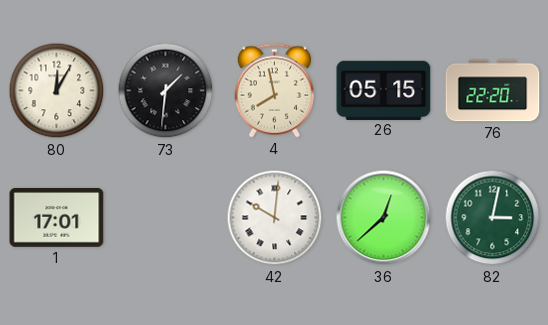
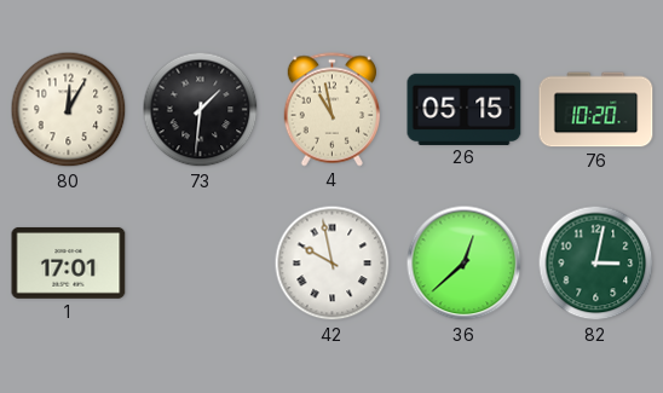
4: 7:58 -> 10:58
76: 22:20 -> 10:20
42: 10:01 -> 9:58
